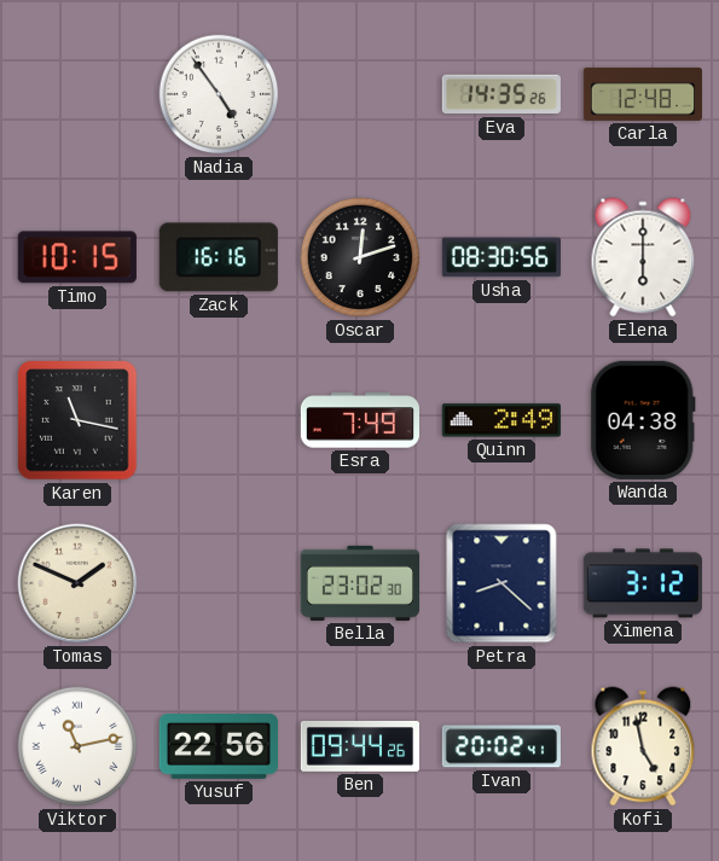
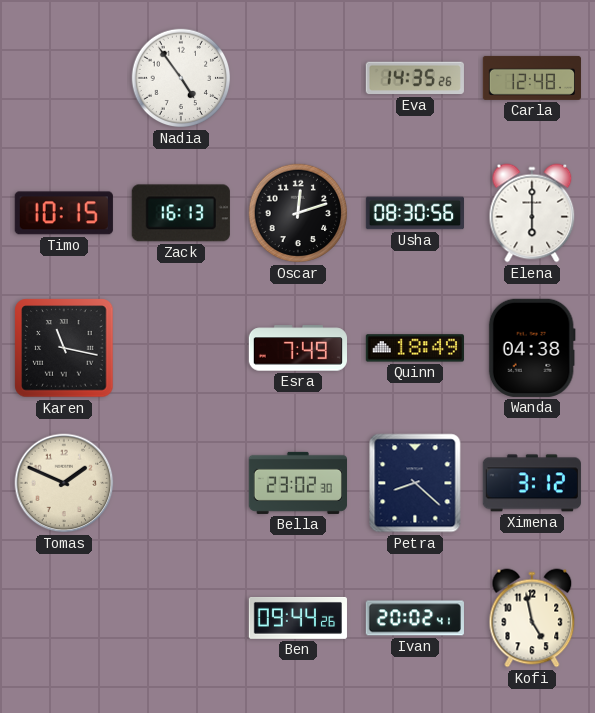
Zack: 16:16 -> 16:13
Quinn: 2:49 -> 18:49
Viktor: 11:13 -> none
Yusuf: 22:56 -> none
